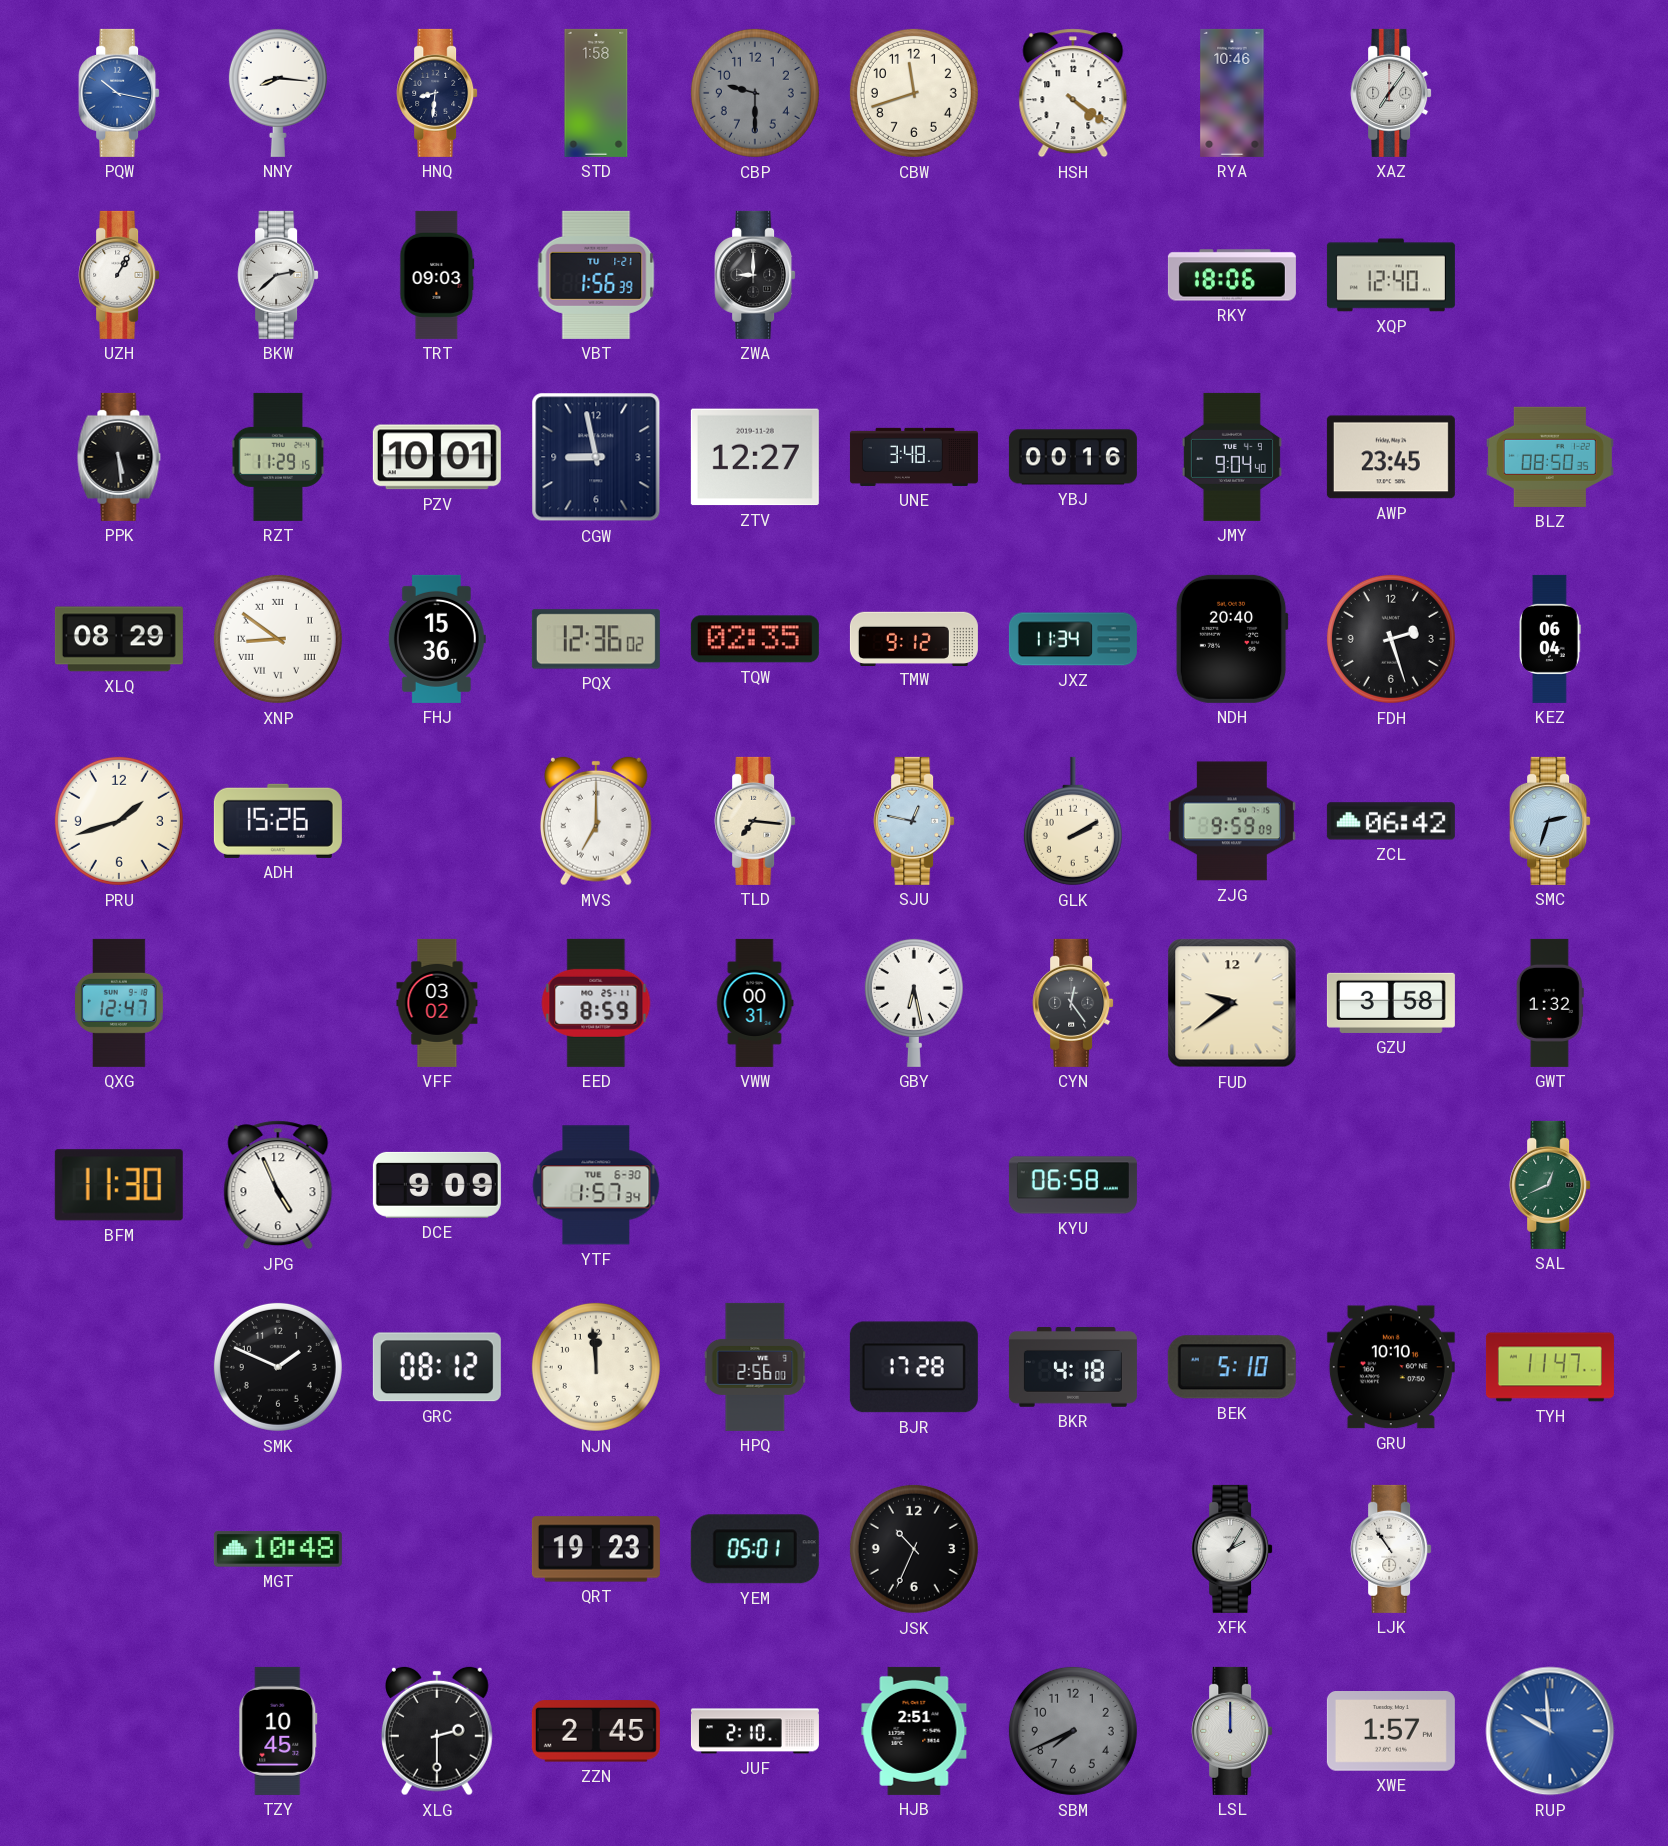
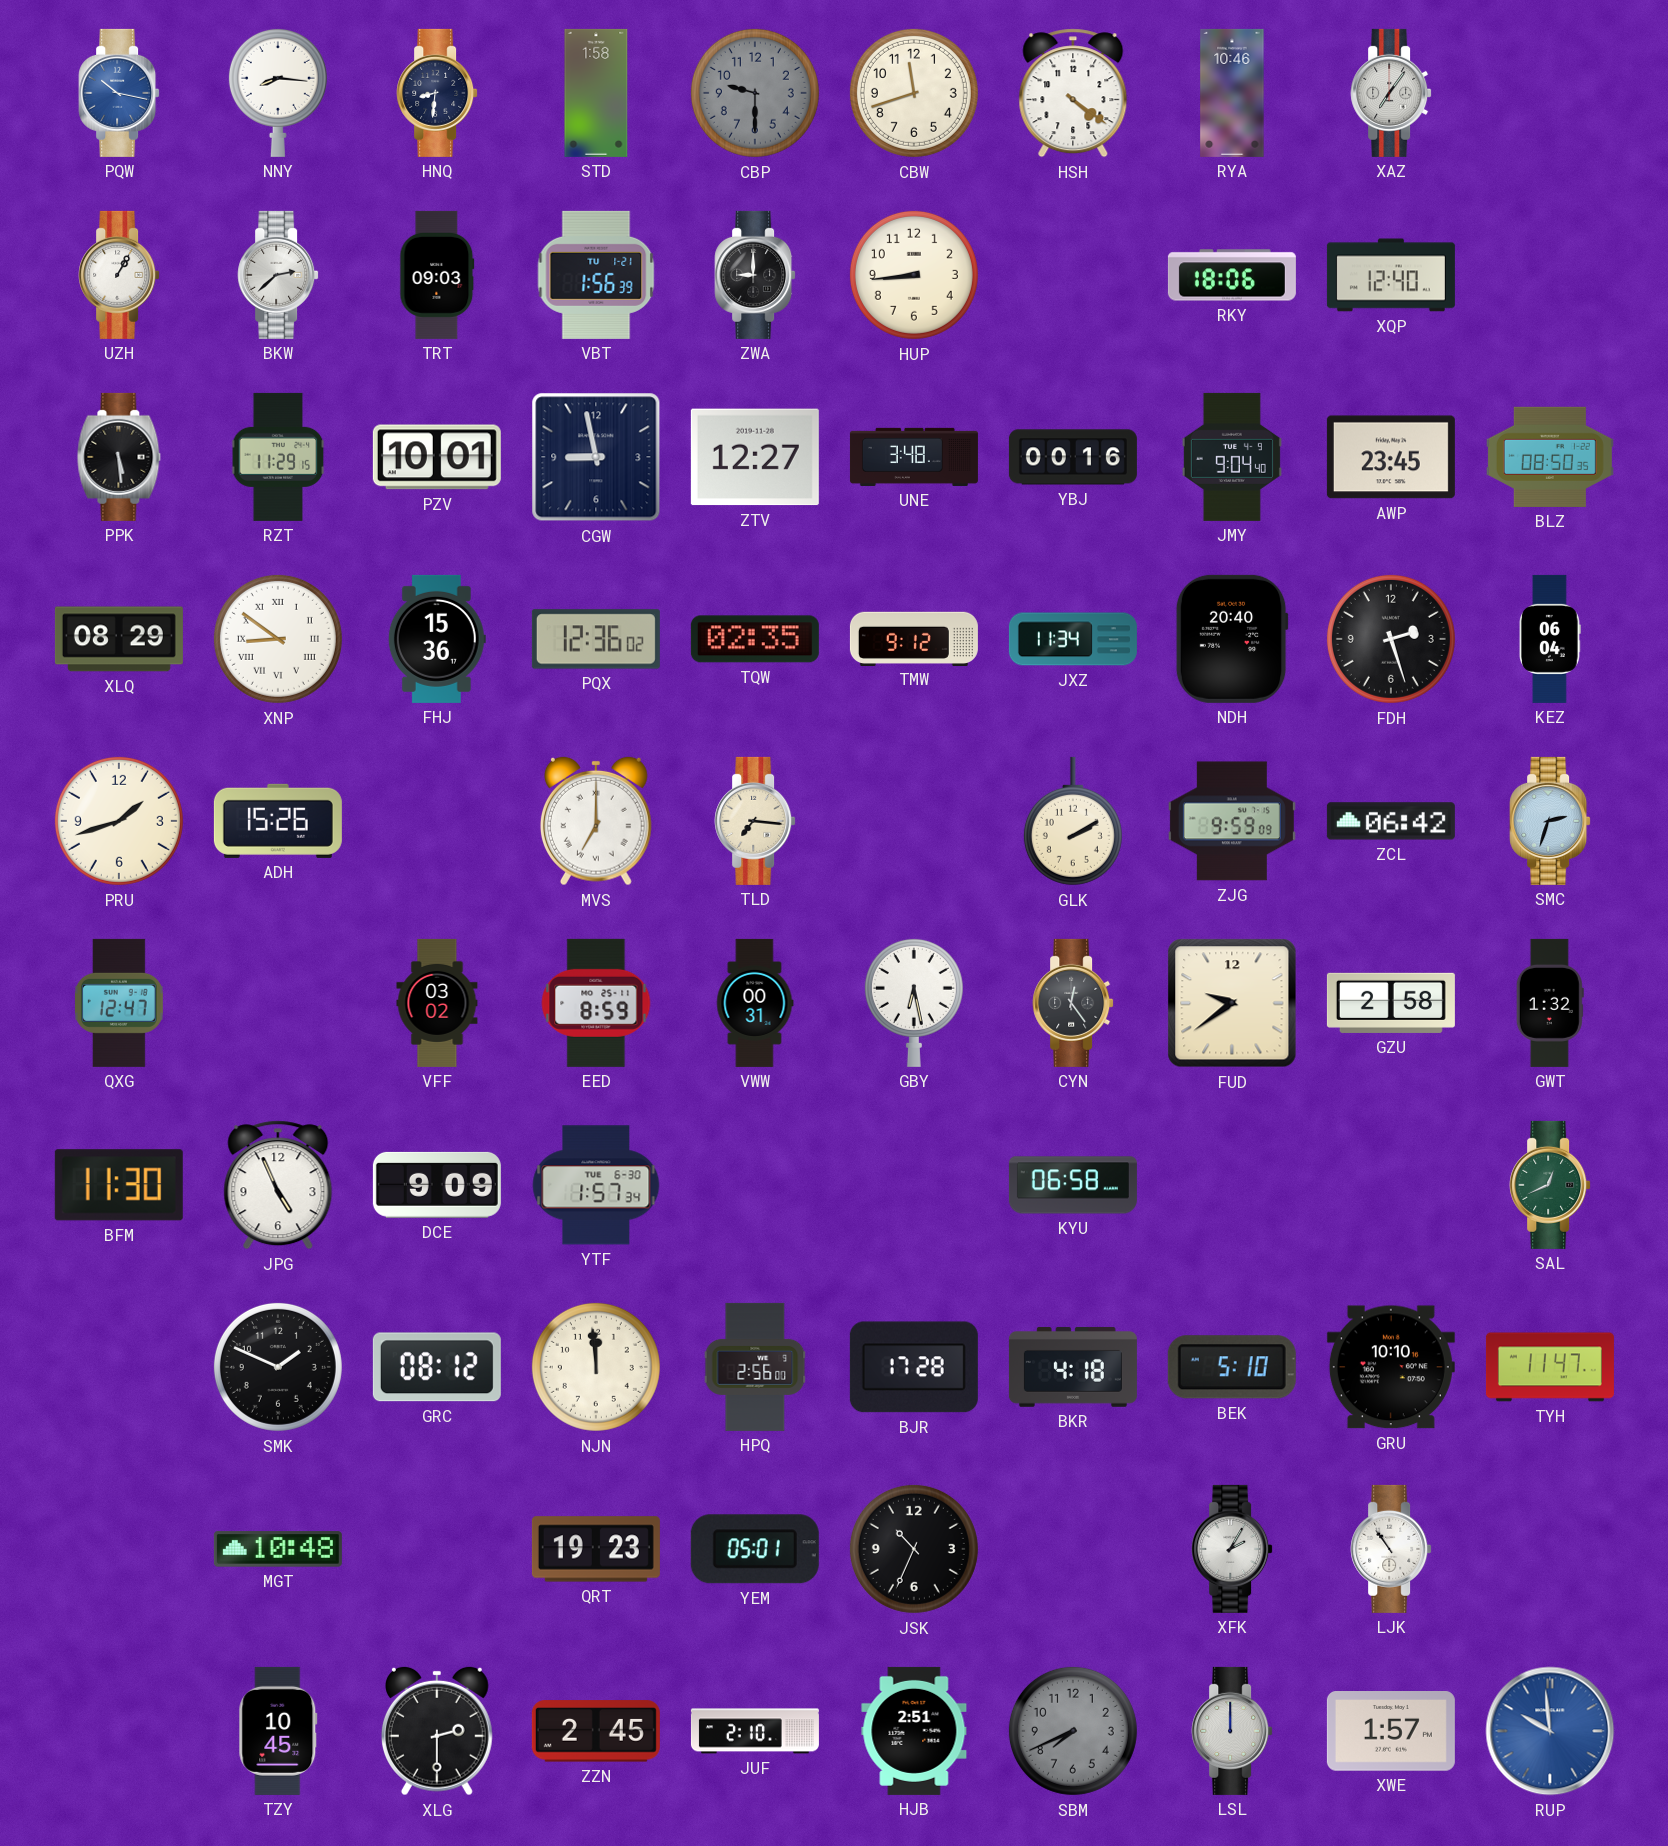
HUP: none -> 8:44
SJU: 12:47 -> none
GZU: 3:58 -> 2:58
